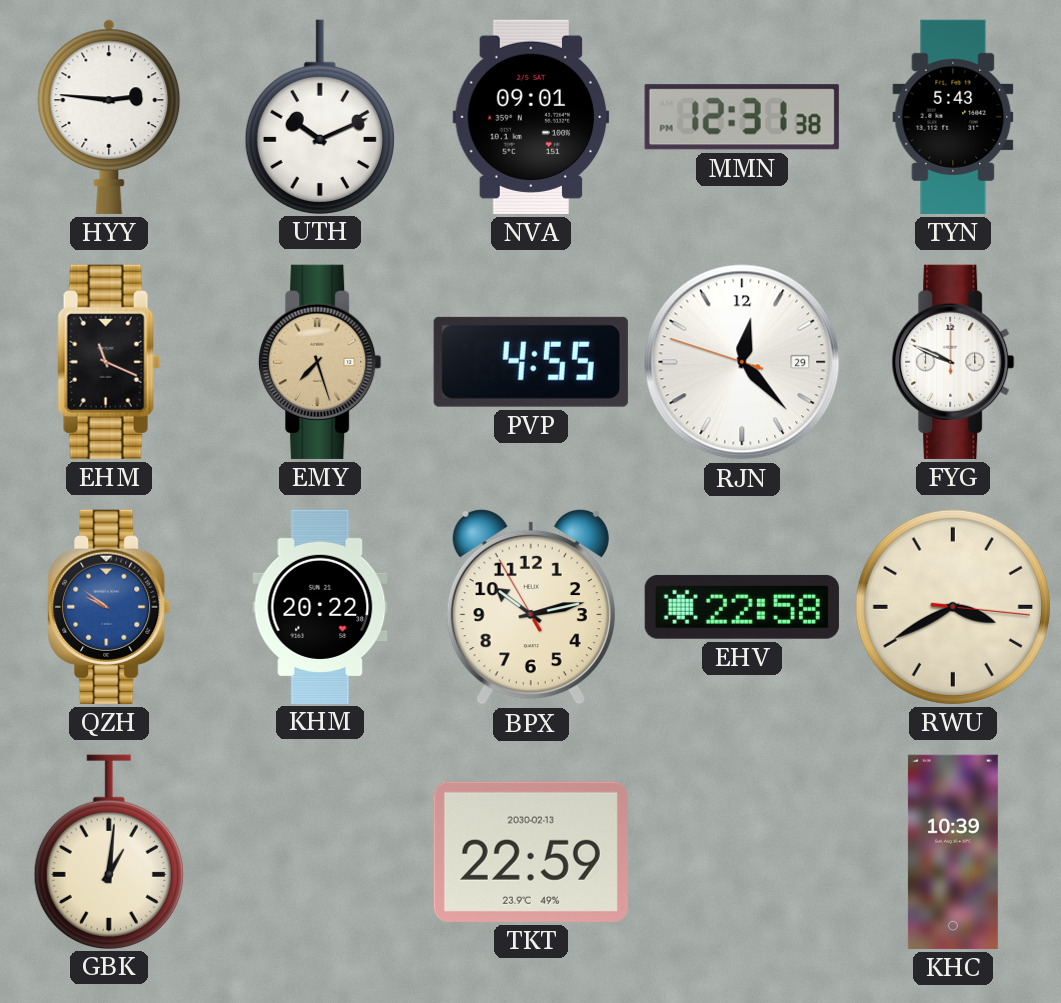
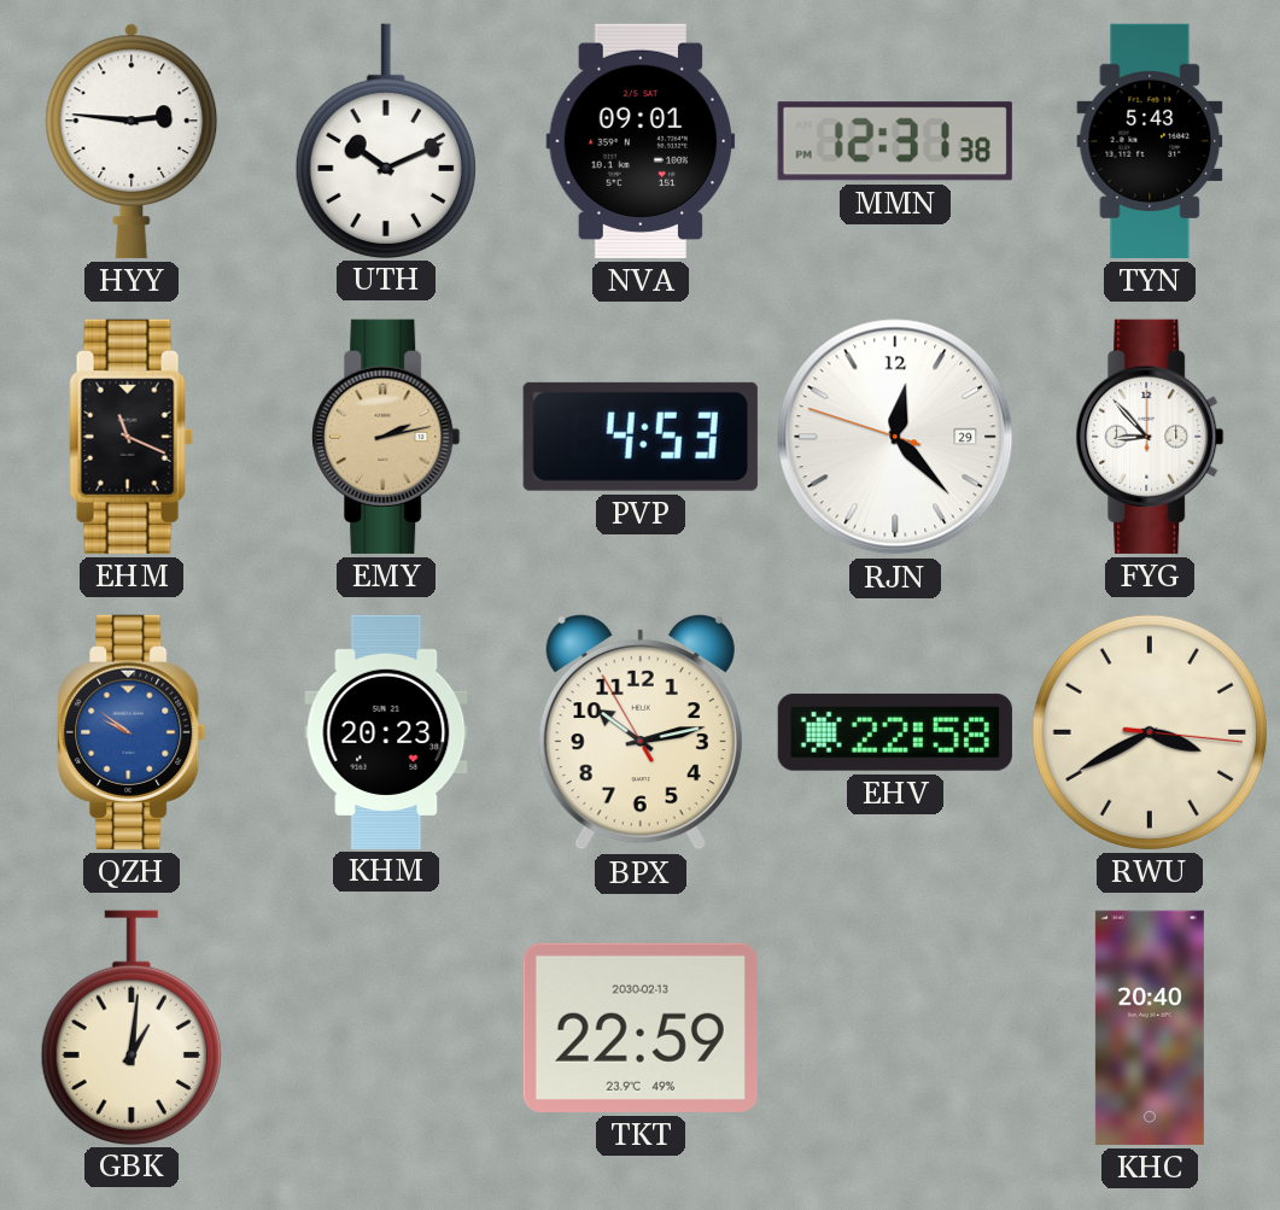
EMY: 7:27 -> 2:13
PVP: 4:55 -> 4:53
FYG: 9:49 -> 8:53
KHM: 20:22 -> 20:23
KHC: 10:39 -> 20:40
